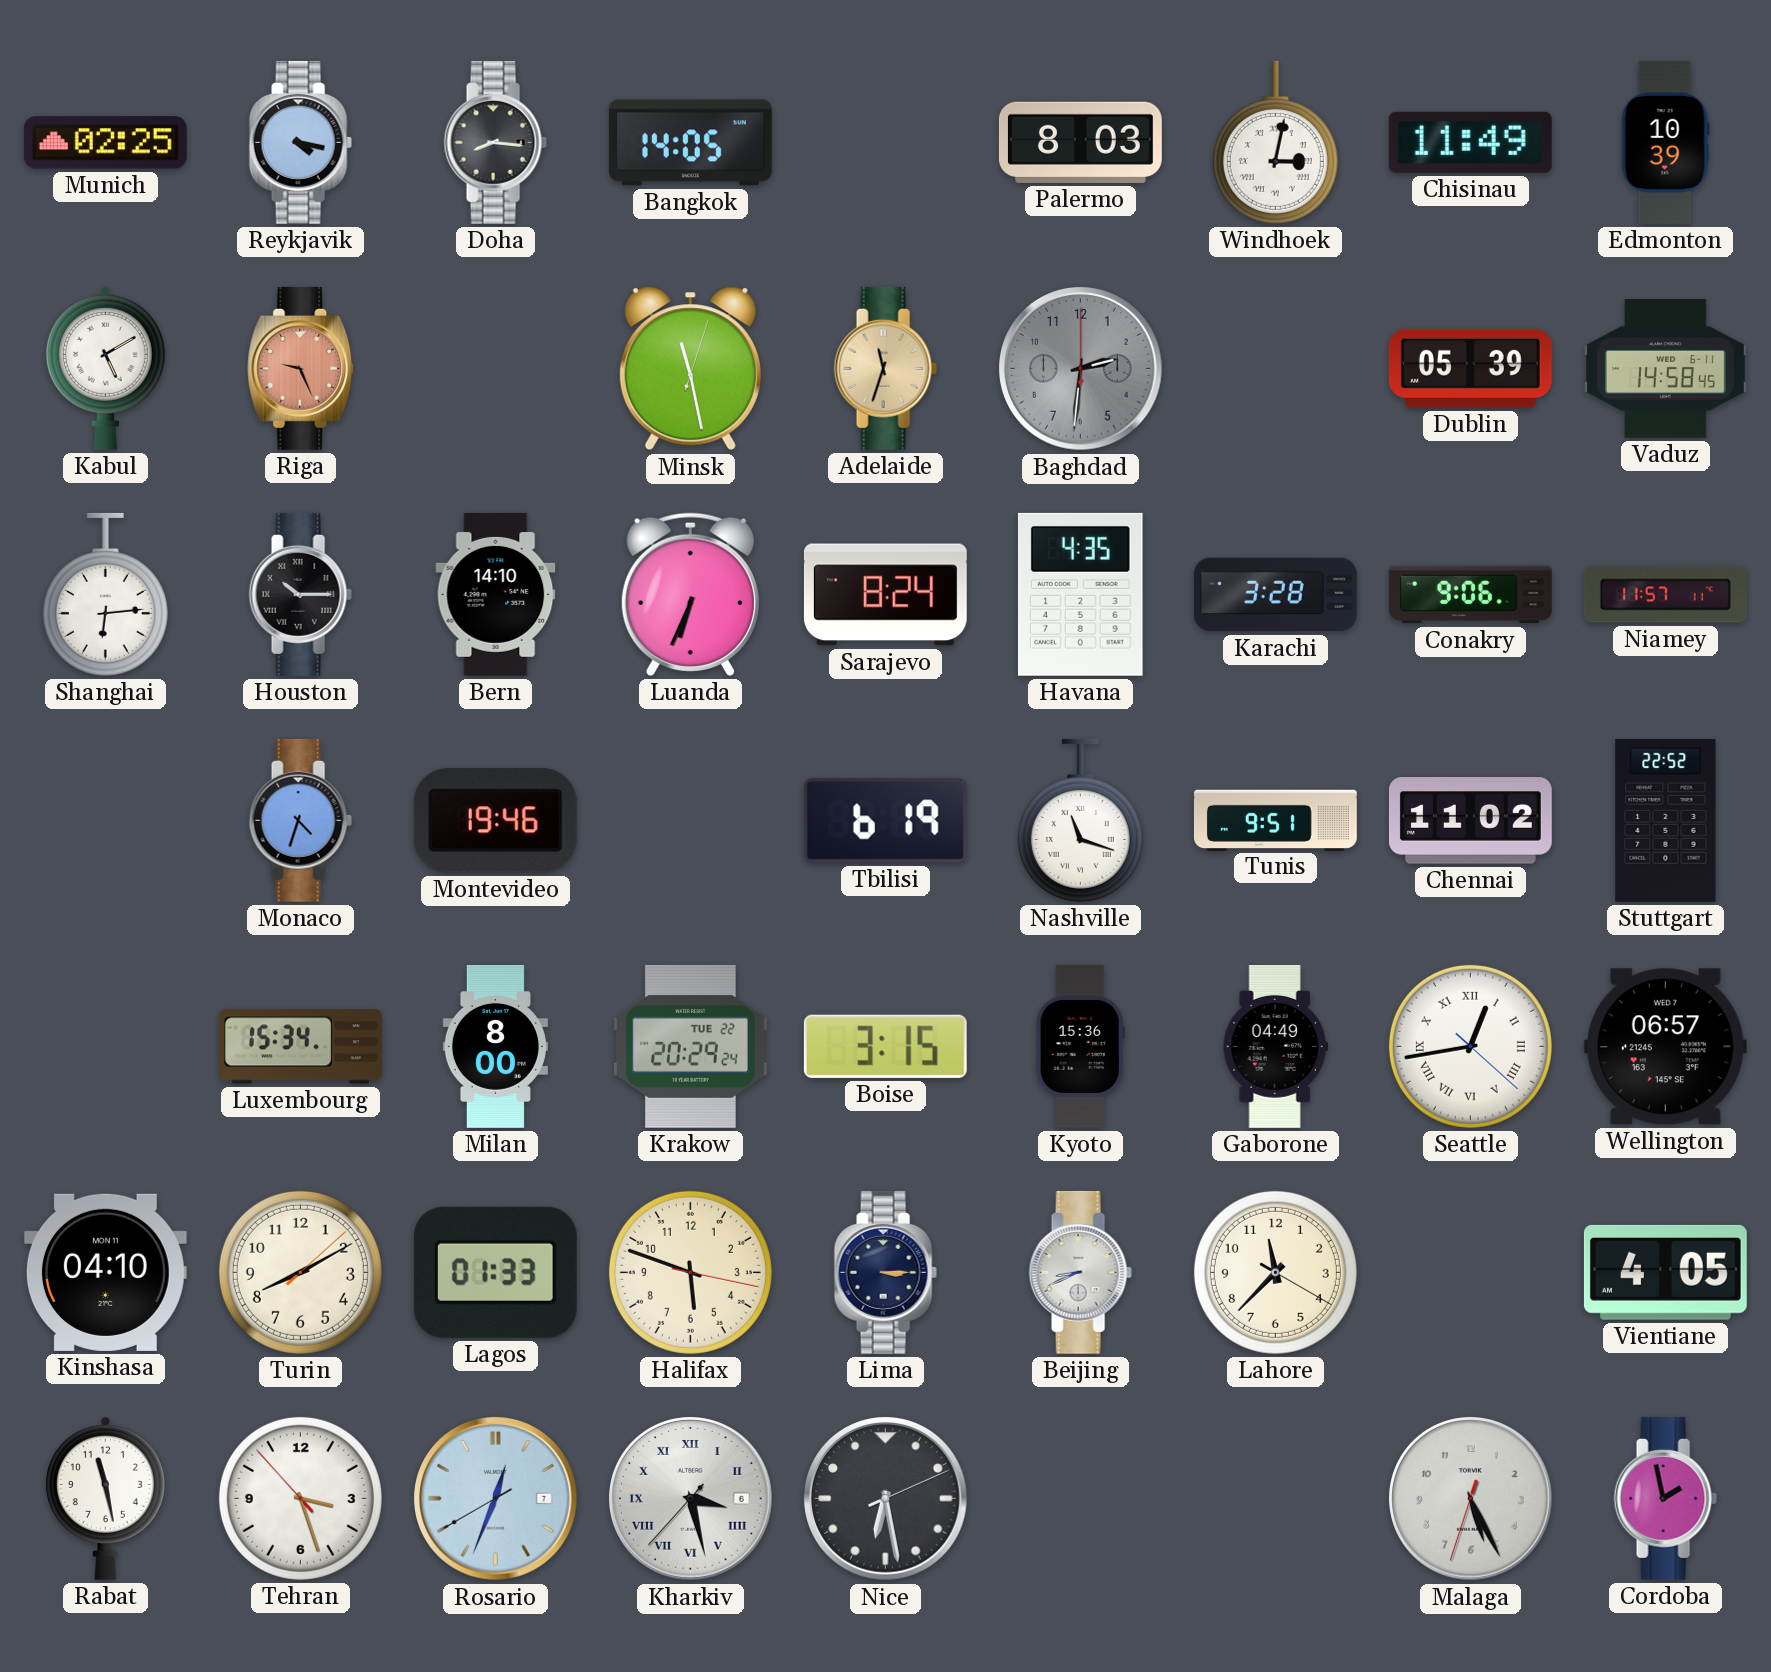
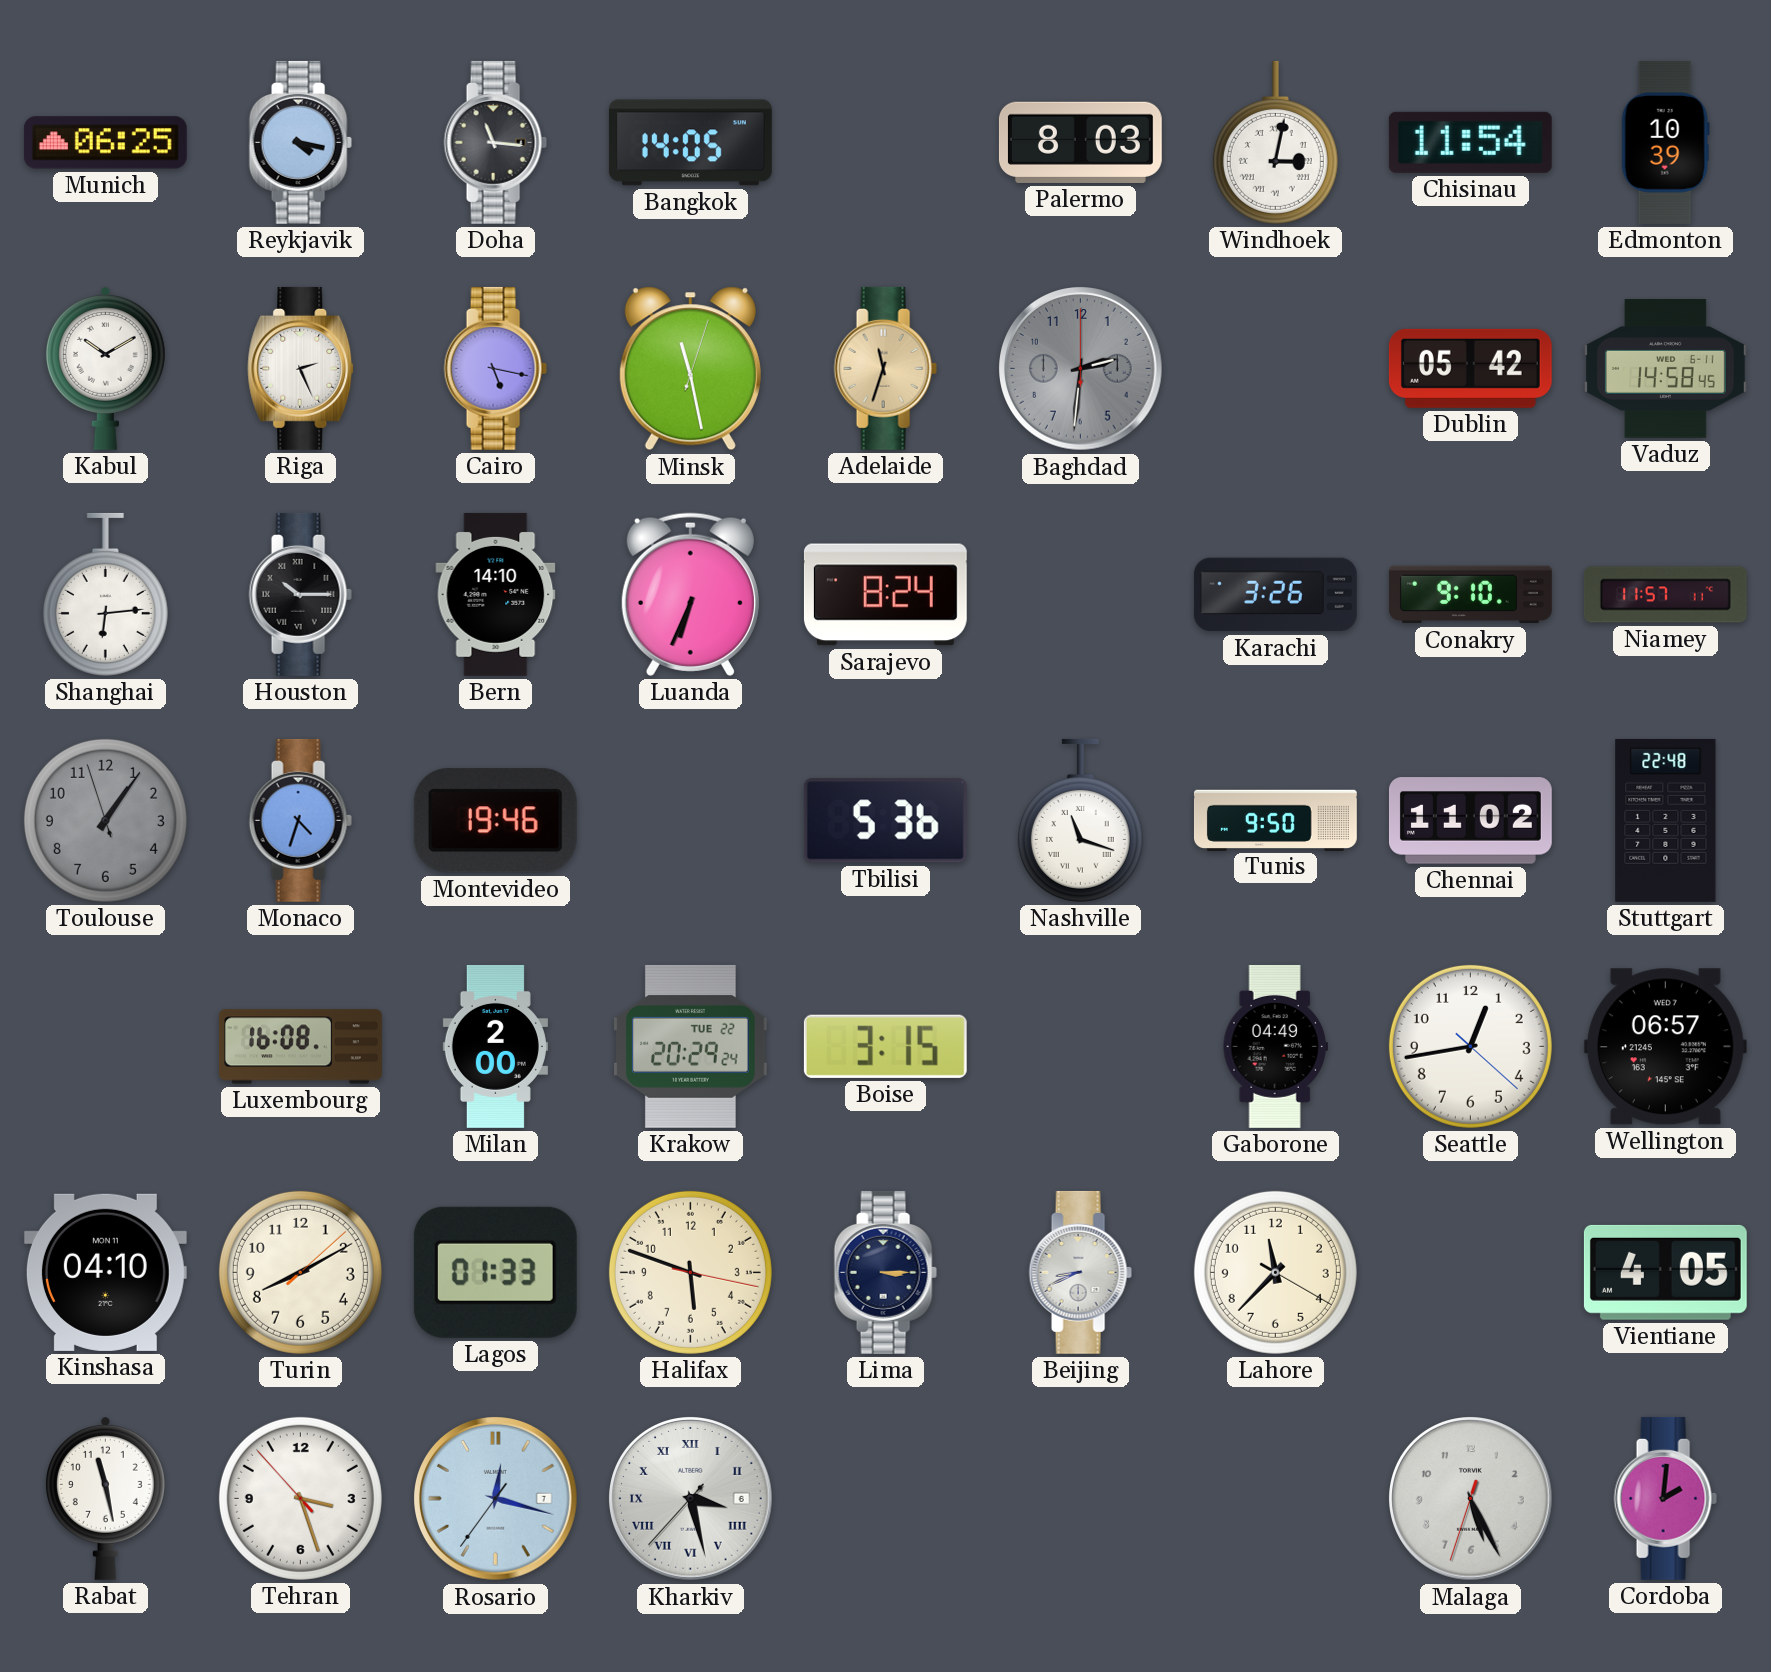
Munich: 02:25 -> 06:25
Doha: 8:16 -> 11:16
Chisinau: 11:49 -> 11:54
Kabul: 5:10 -> 10:10
Riga: 9:26 -> 2:26
Riga dial: salmon -> white
Cairo: none -> 5:17
Dublin: 05:39 -> 05:42
Havana: 4:35 -> none
Karachi: 3:28 -> 3:26
Conakry: 9:06 -> 9:10
Toulouse: none -> 1:05
Tbilisi: 6:19 -> 5:36
Tunis: 9:51 -> 9:50
Stuttgart: 22:52 -> 22:48
Luxembourg: 15:34 -> 16:08
Milan: 8:00 -> 2:00
Kyoto: 15:36 -> none
Seattle numerals: Roman -> Arabic
Rosario: 12:33 -> 12:17
Nice: 6:28 -> none
Cordoba: 1:58 -> 2:01
